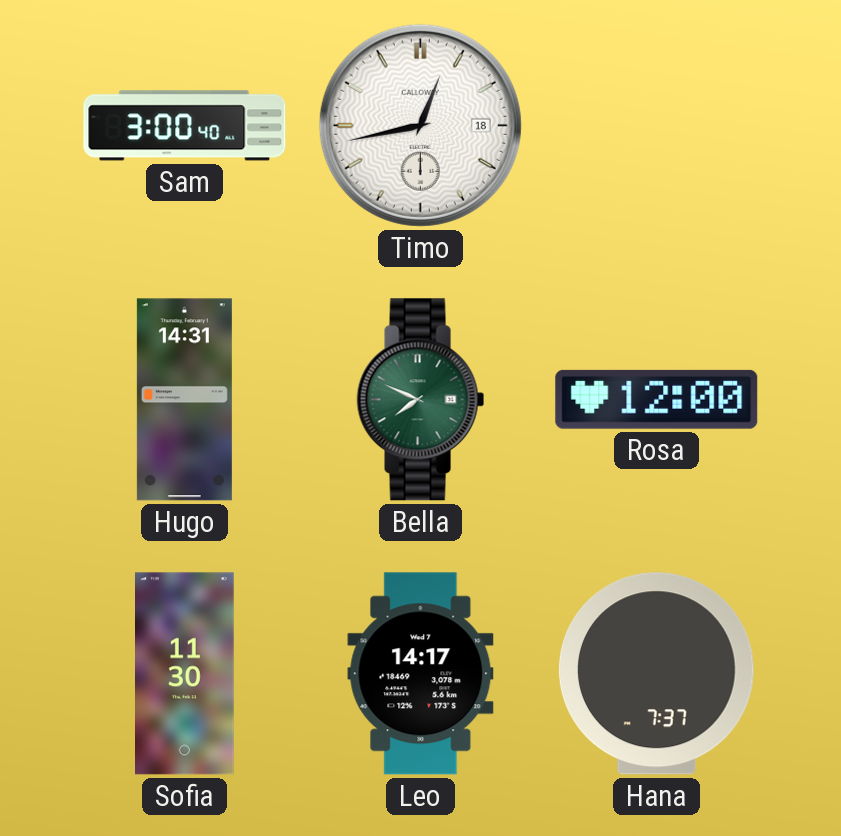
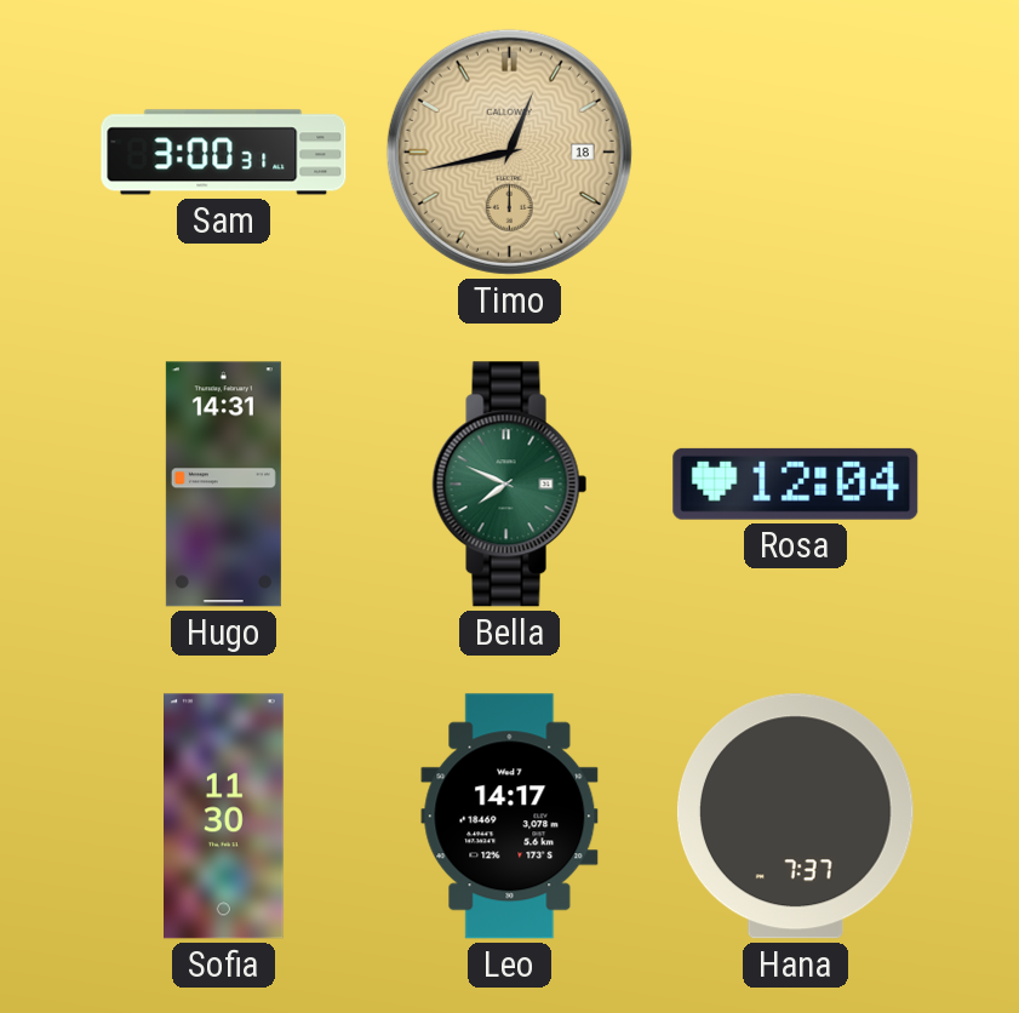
Sam: 3:00:40 -> 3:00:31
Timo dial: white -> champagne
Rosa: 12:00 -> 12:04
